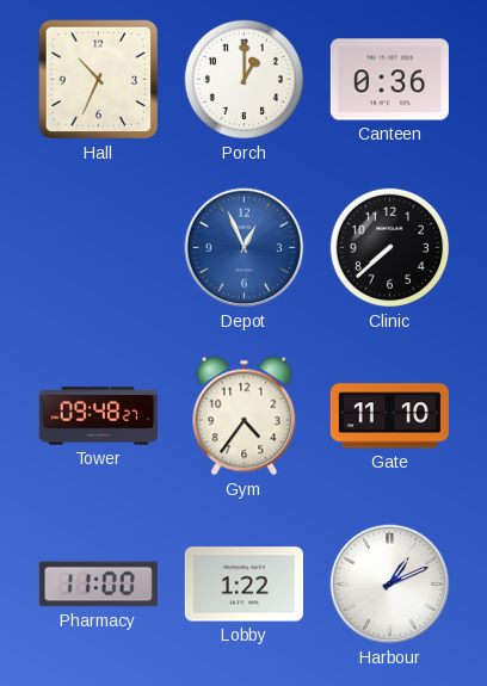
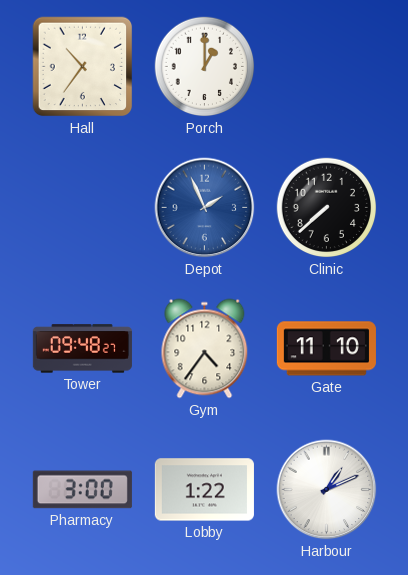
Hall: 10:34 -> 10:36
Canteen: 0:36 -> none
Depot: 12:56 -> 1:56
Pharmacy: 11:00 -> 3:00
